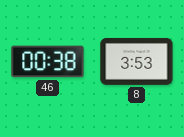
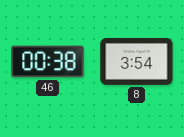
8: 3:53 -> 3:54
